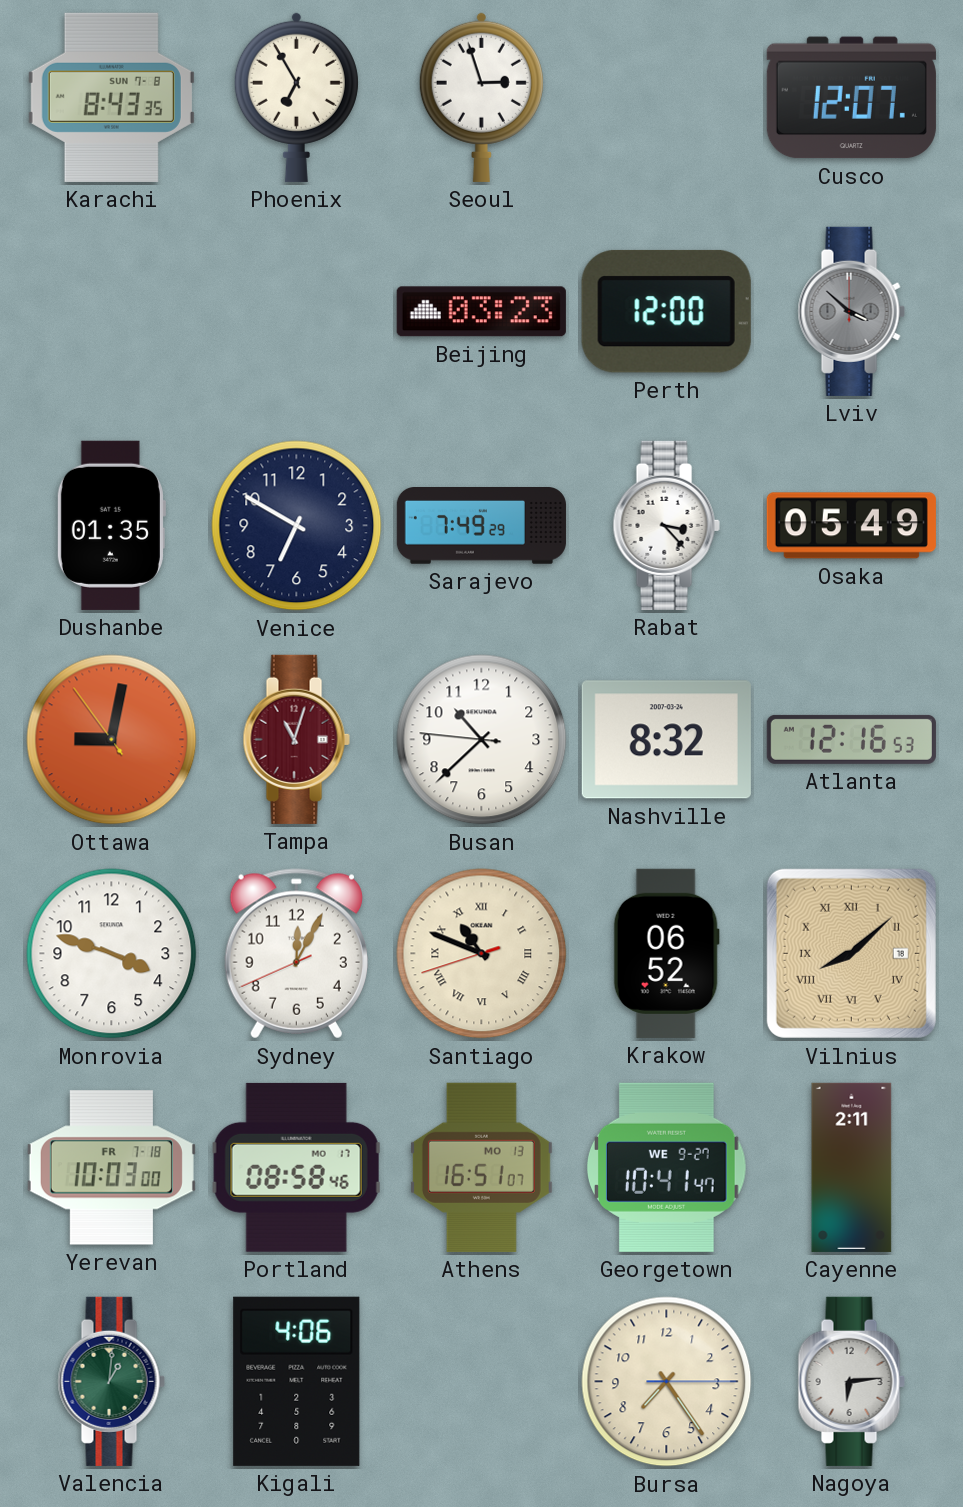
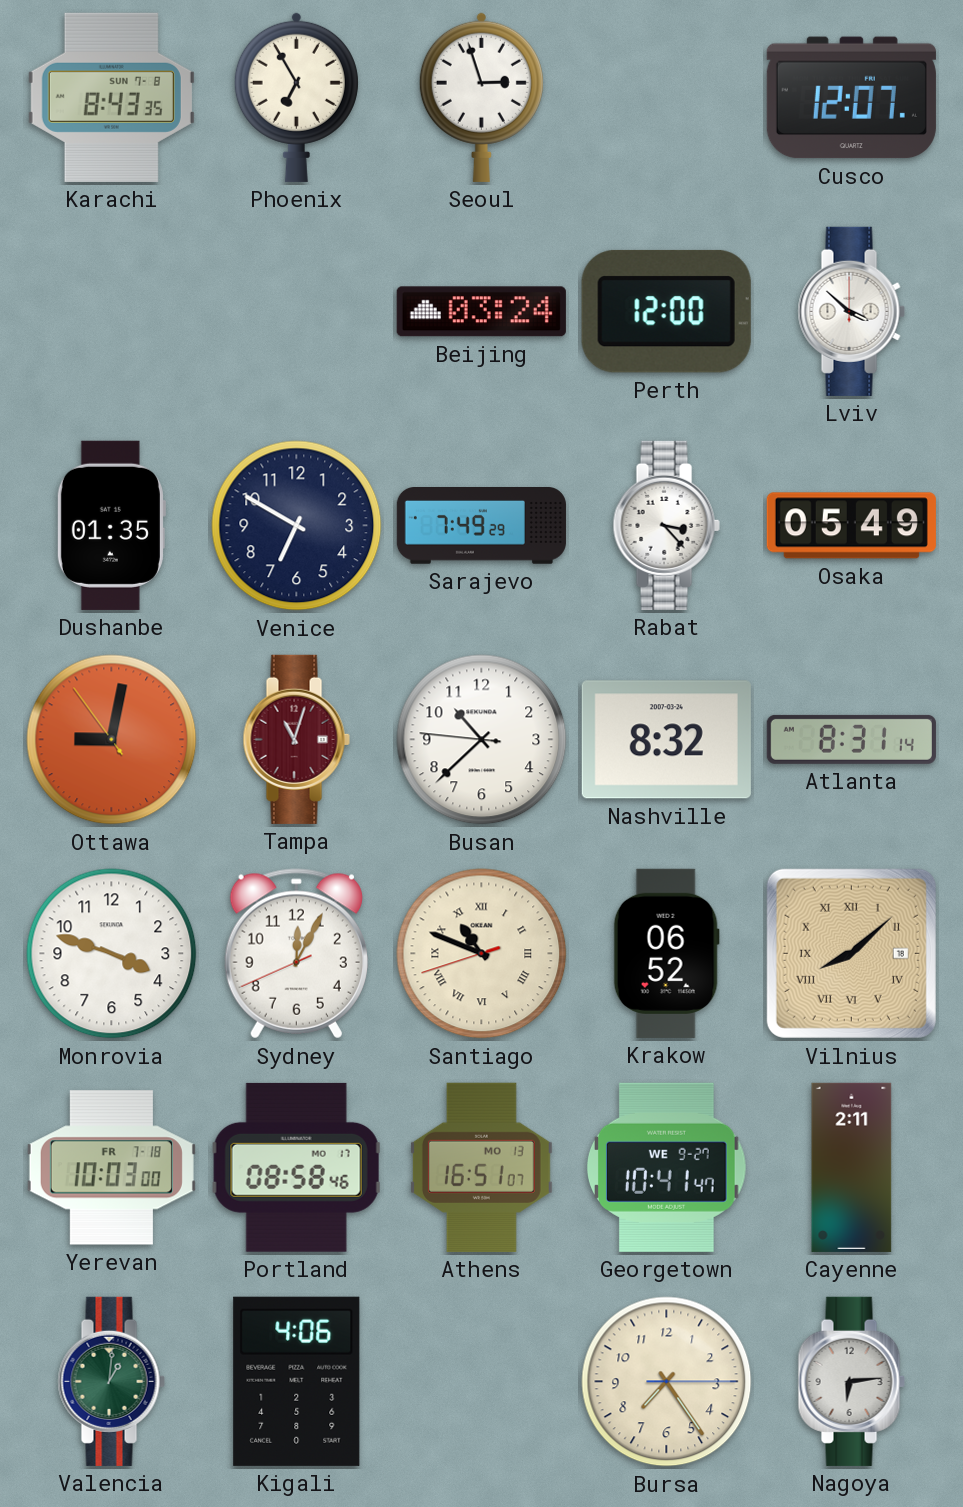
Beijing: 03:23 -> 03:24
Lviv dial: grey -> white
Atlanta: 12:16 -> 8:31
